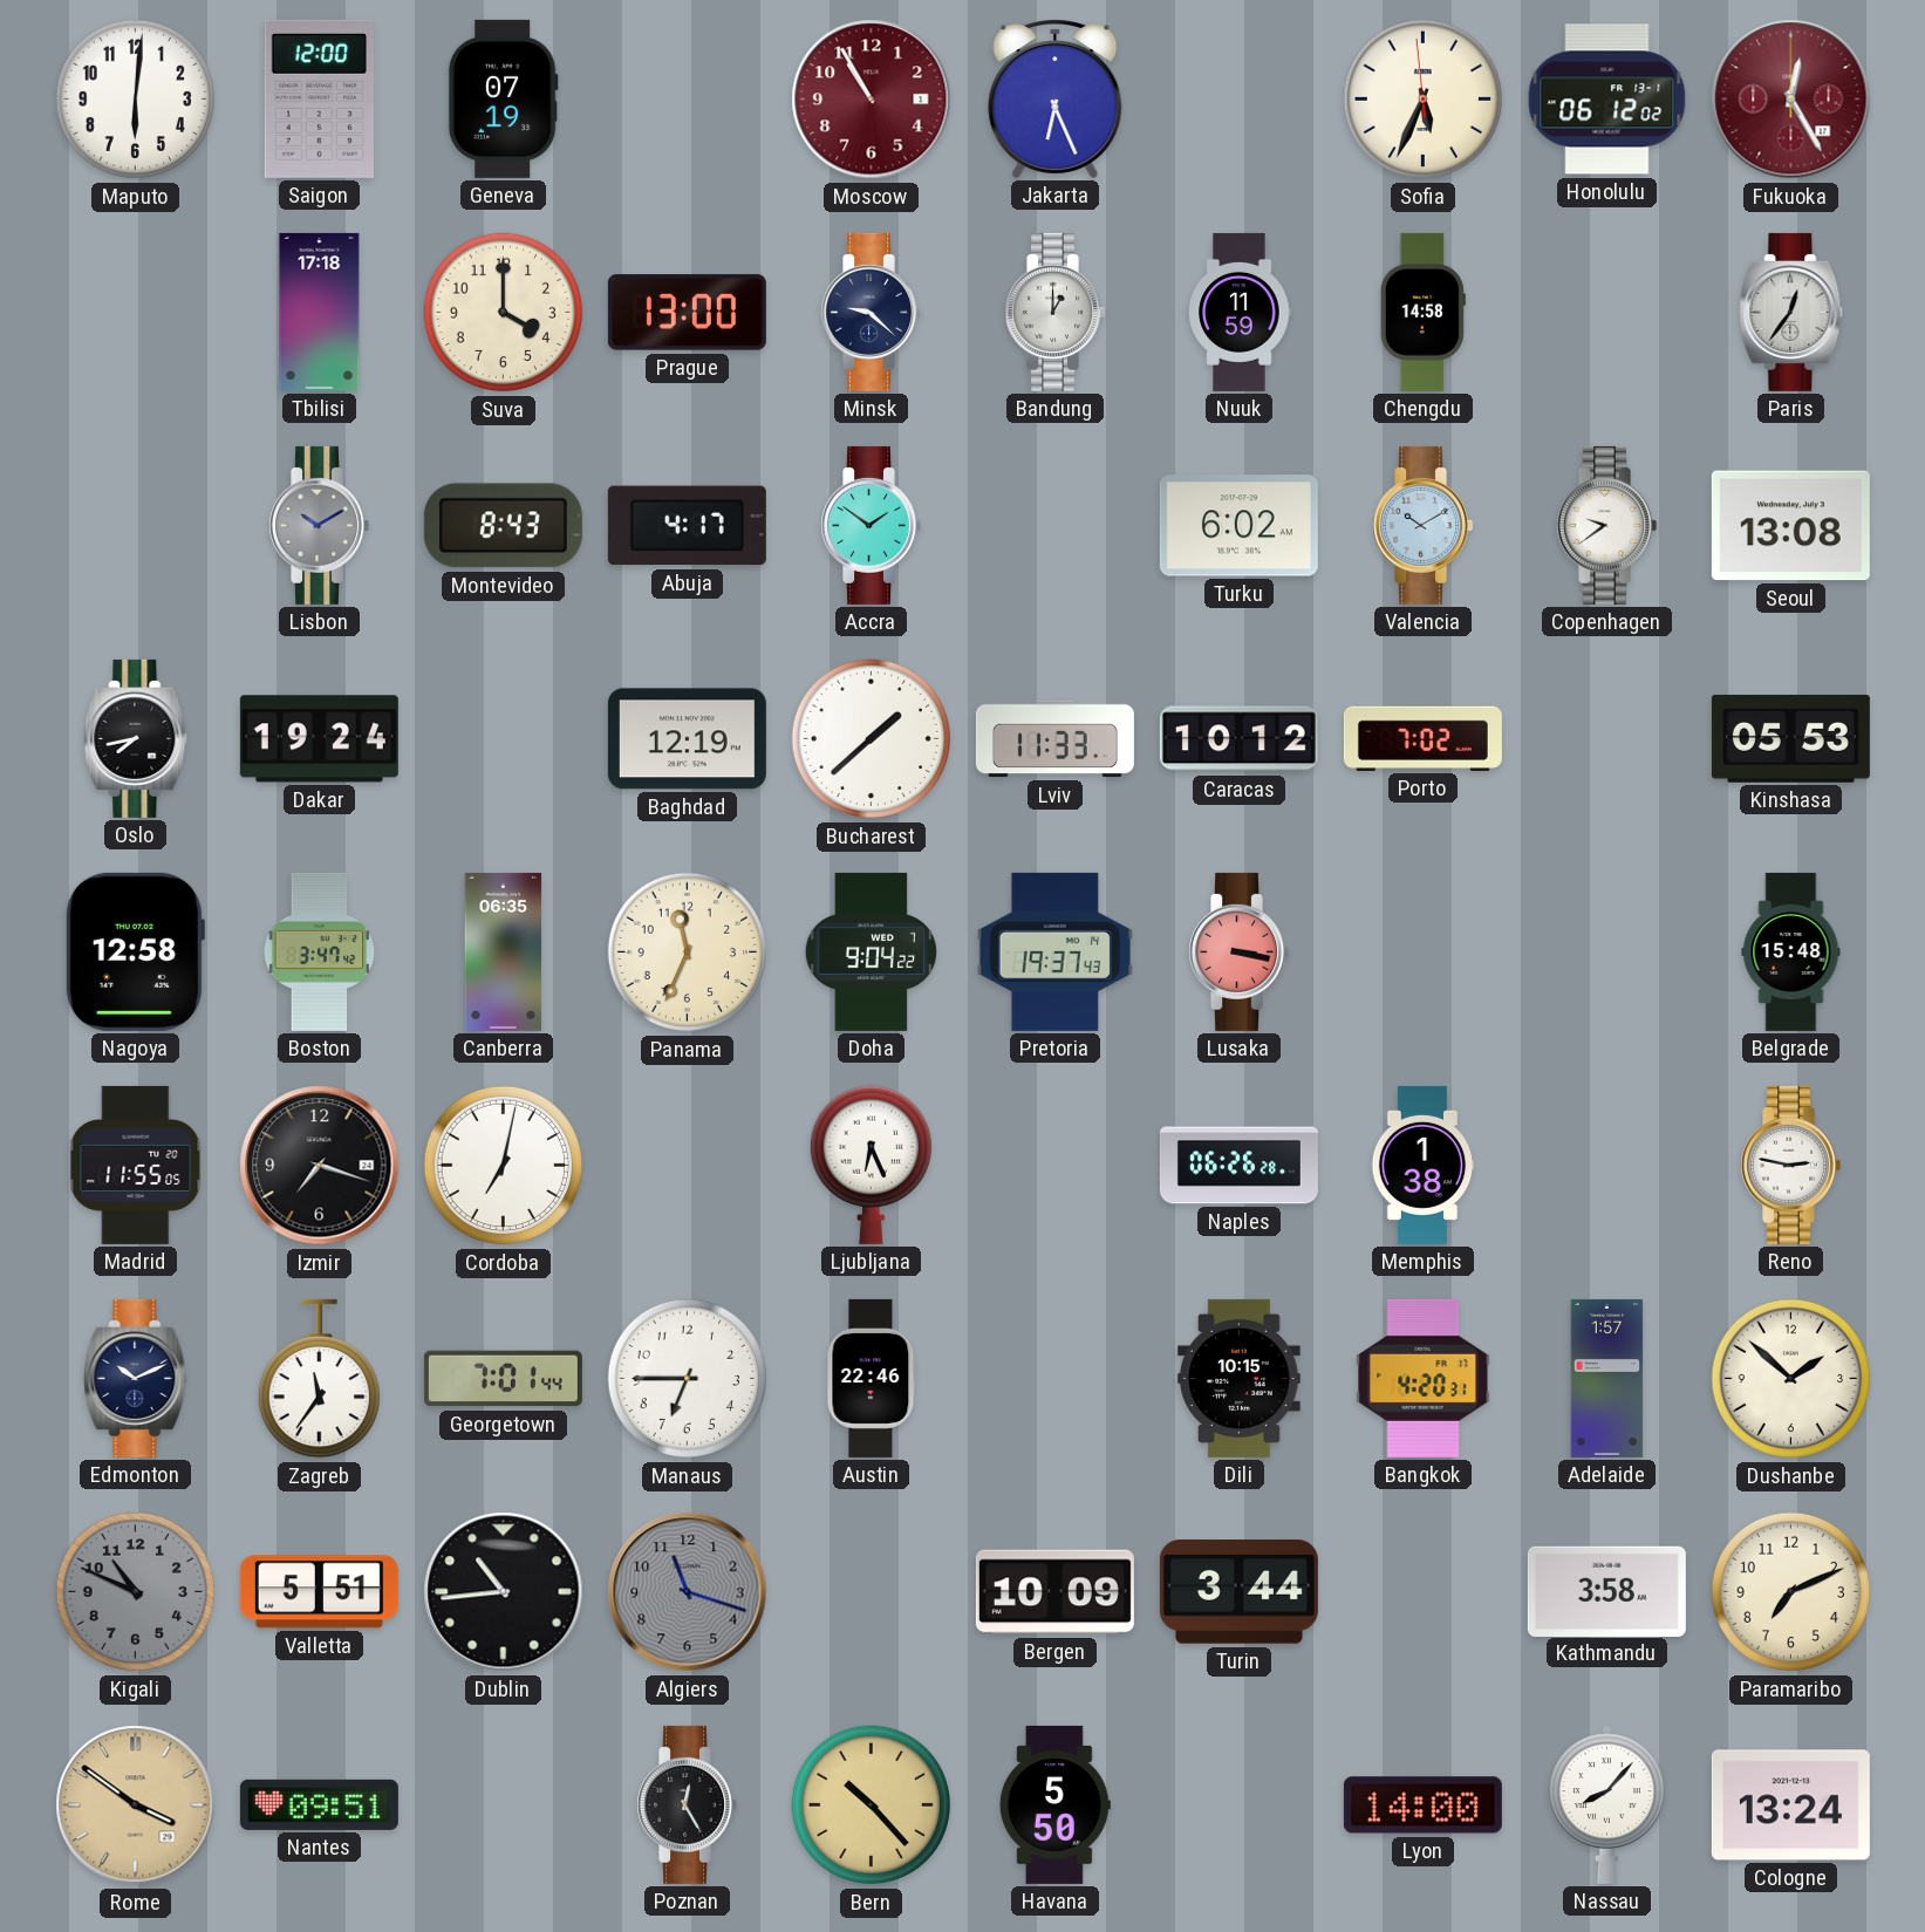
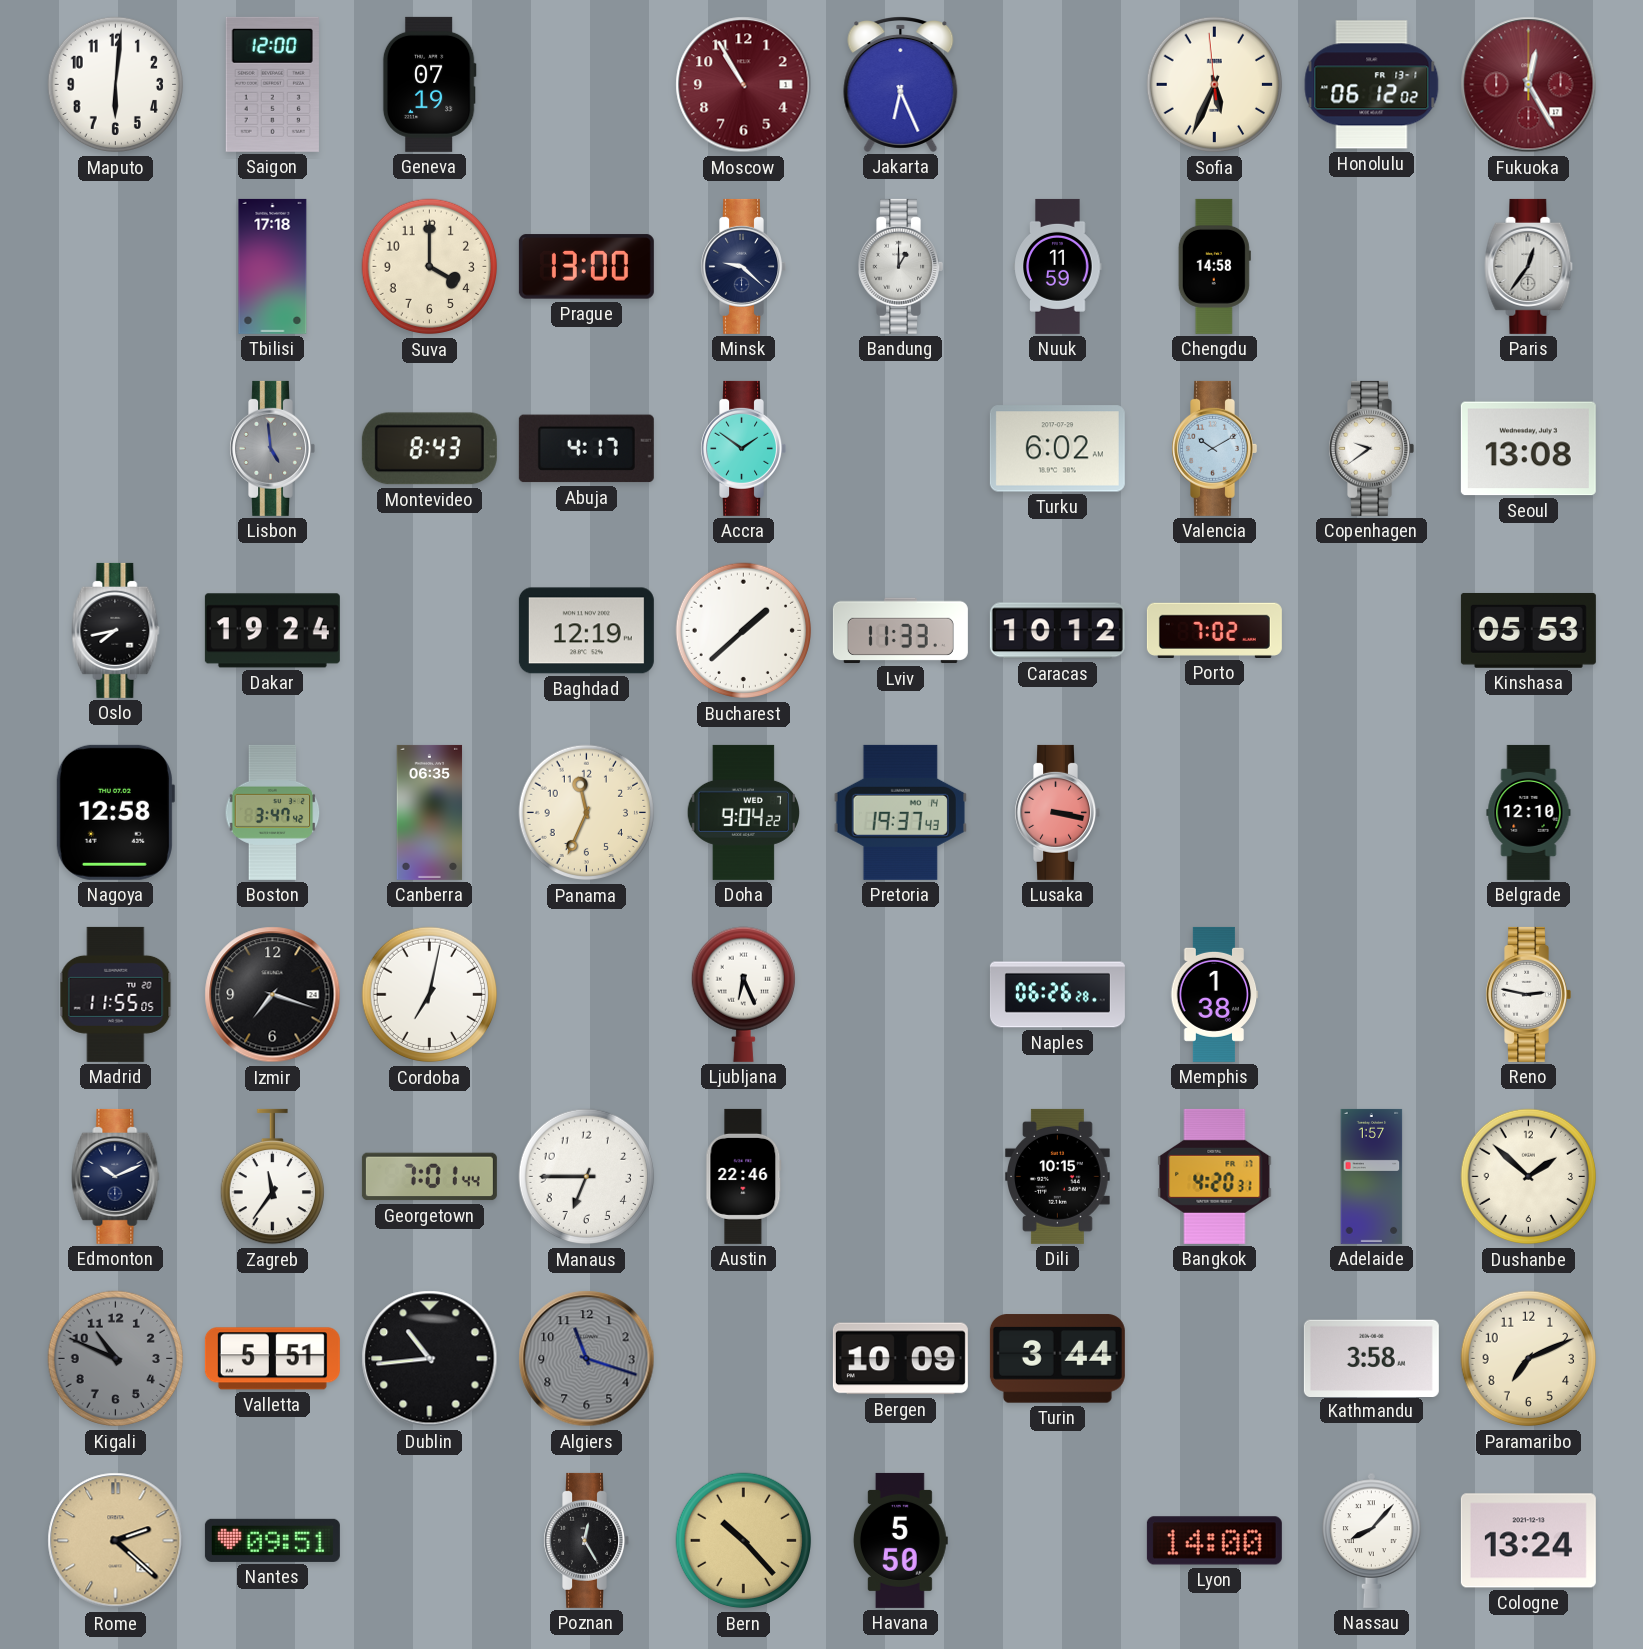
Lisbon: 10:10 -> 4:59
Belgrade: 15:48 -> 12:10
Rome: 3:51 -> 2:22
